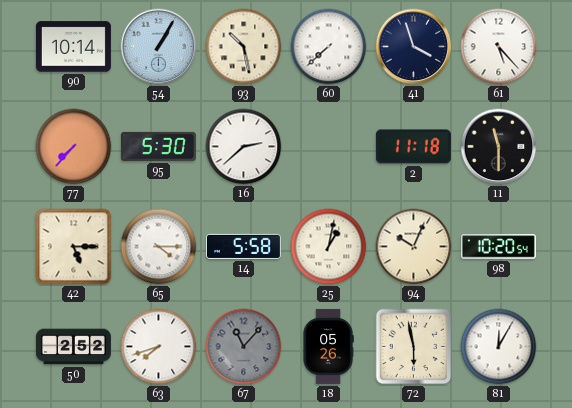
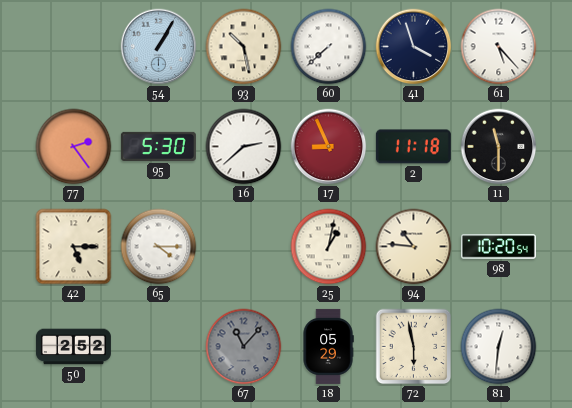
90: 10:14 -> none
77: 7:37 -> 2:24
17: none -> 8:56
14: 5:58 -> none
94: 10:04 -> 10:46
63: 7:42 -> none
18: 05:26 -> 05:29
81: 12:05 -> 12:31
